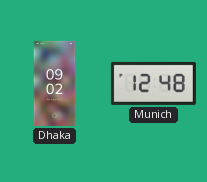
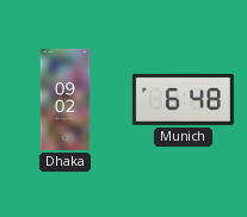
Munich: 12:48 -> 6:48
